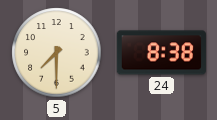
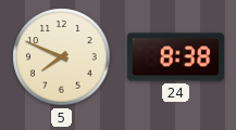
5: 7:30 -> 7:49
